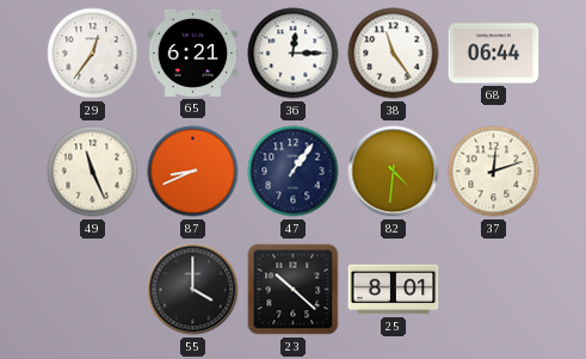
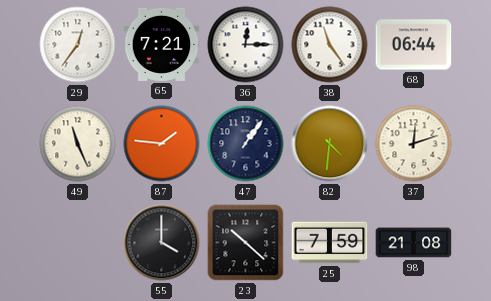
65: 6:21 -> 7:21
87: 8:41 -> 1:46
25: 8:01 -> 7:59
98: none -> 21:08
